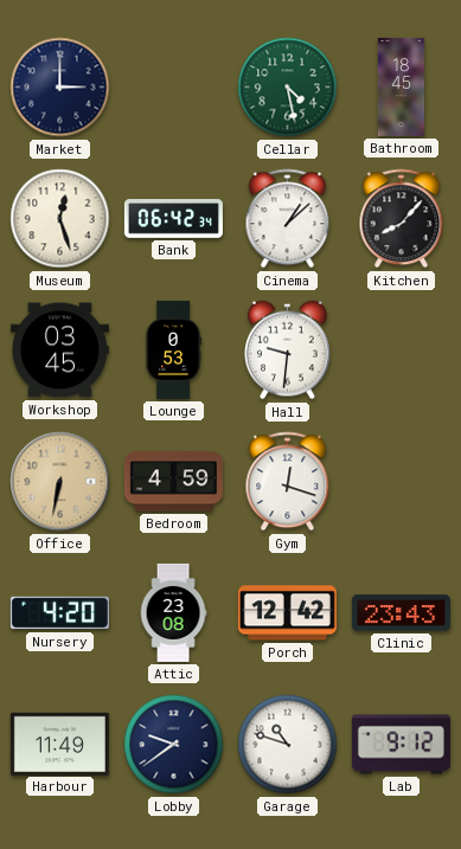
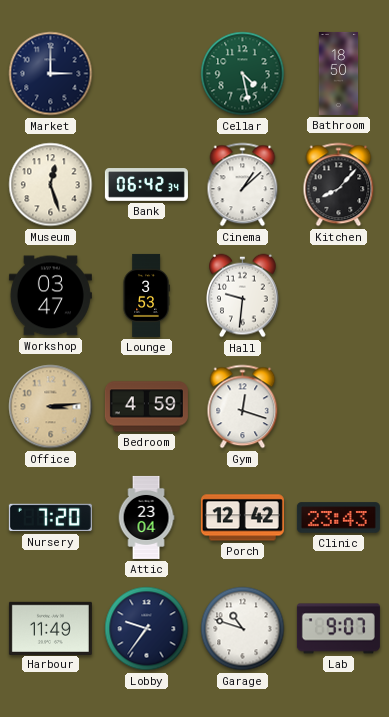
Bathroom: 18:45 -> 18:50
Workshop: 03:45 -> 03:47
Lounge: 0:53 -> 3:53
Office: 6:32 -> 3:14
Nursery: 4:20 -> 7:20
Attic: 23:08 -> 23:04
Lobby: 9:39 -> 9:36
Lab: 9:12 -> 9:07
